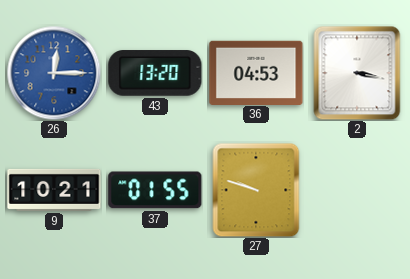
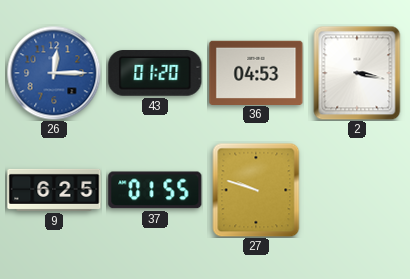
43: 13:20 -> 01:20
9: 10:21 -> 6:25
